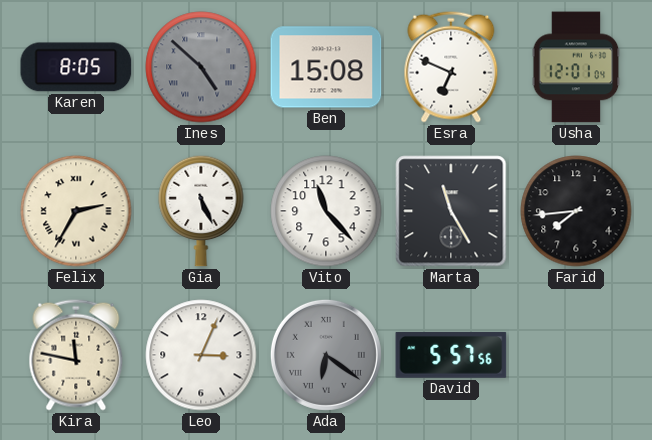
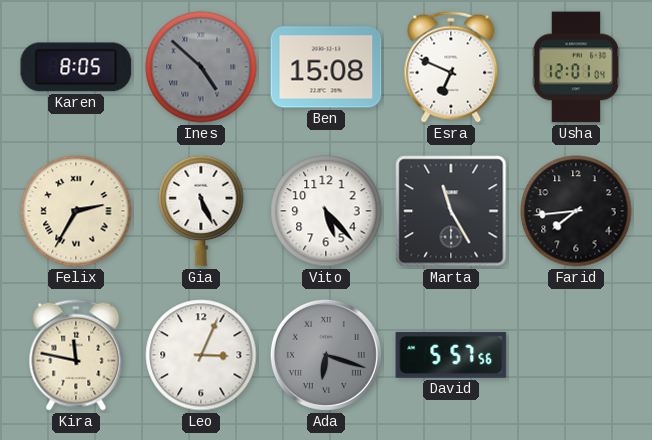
Vito: 11:23 -> 5:23
Ada: 6:21 -> 6:18
